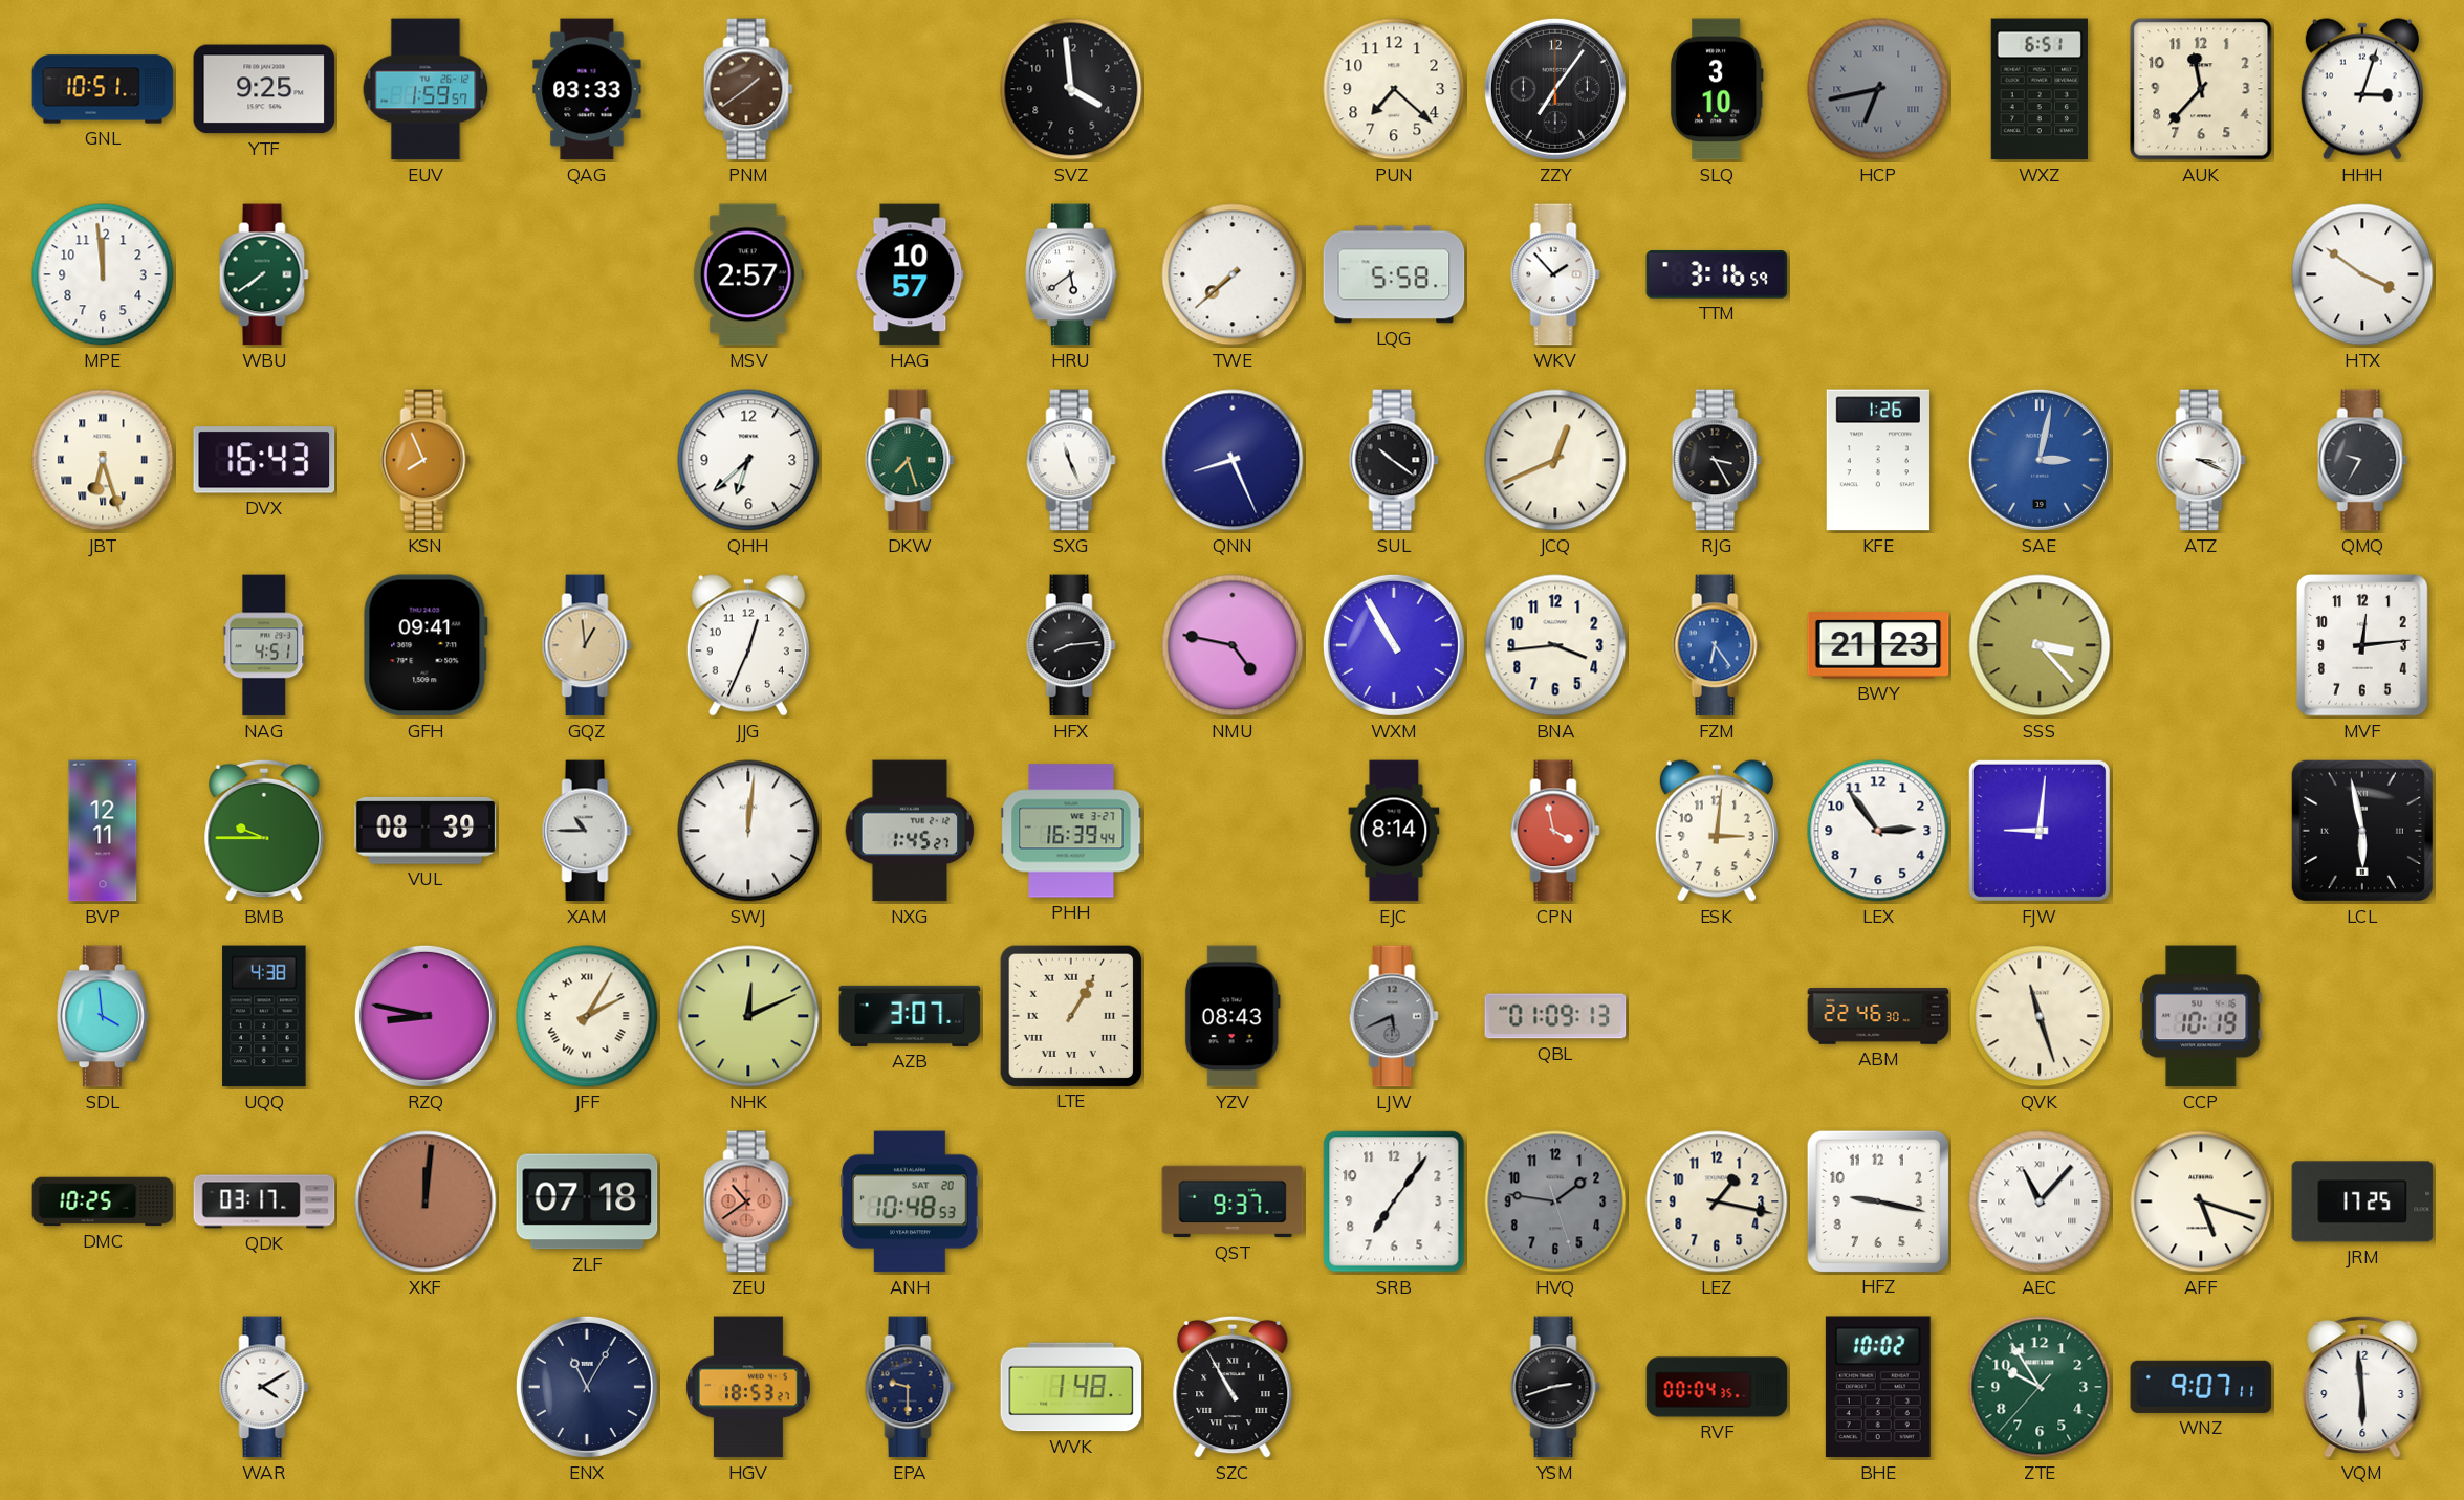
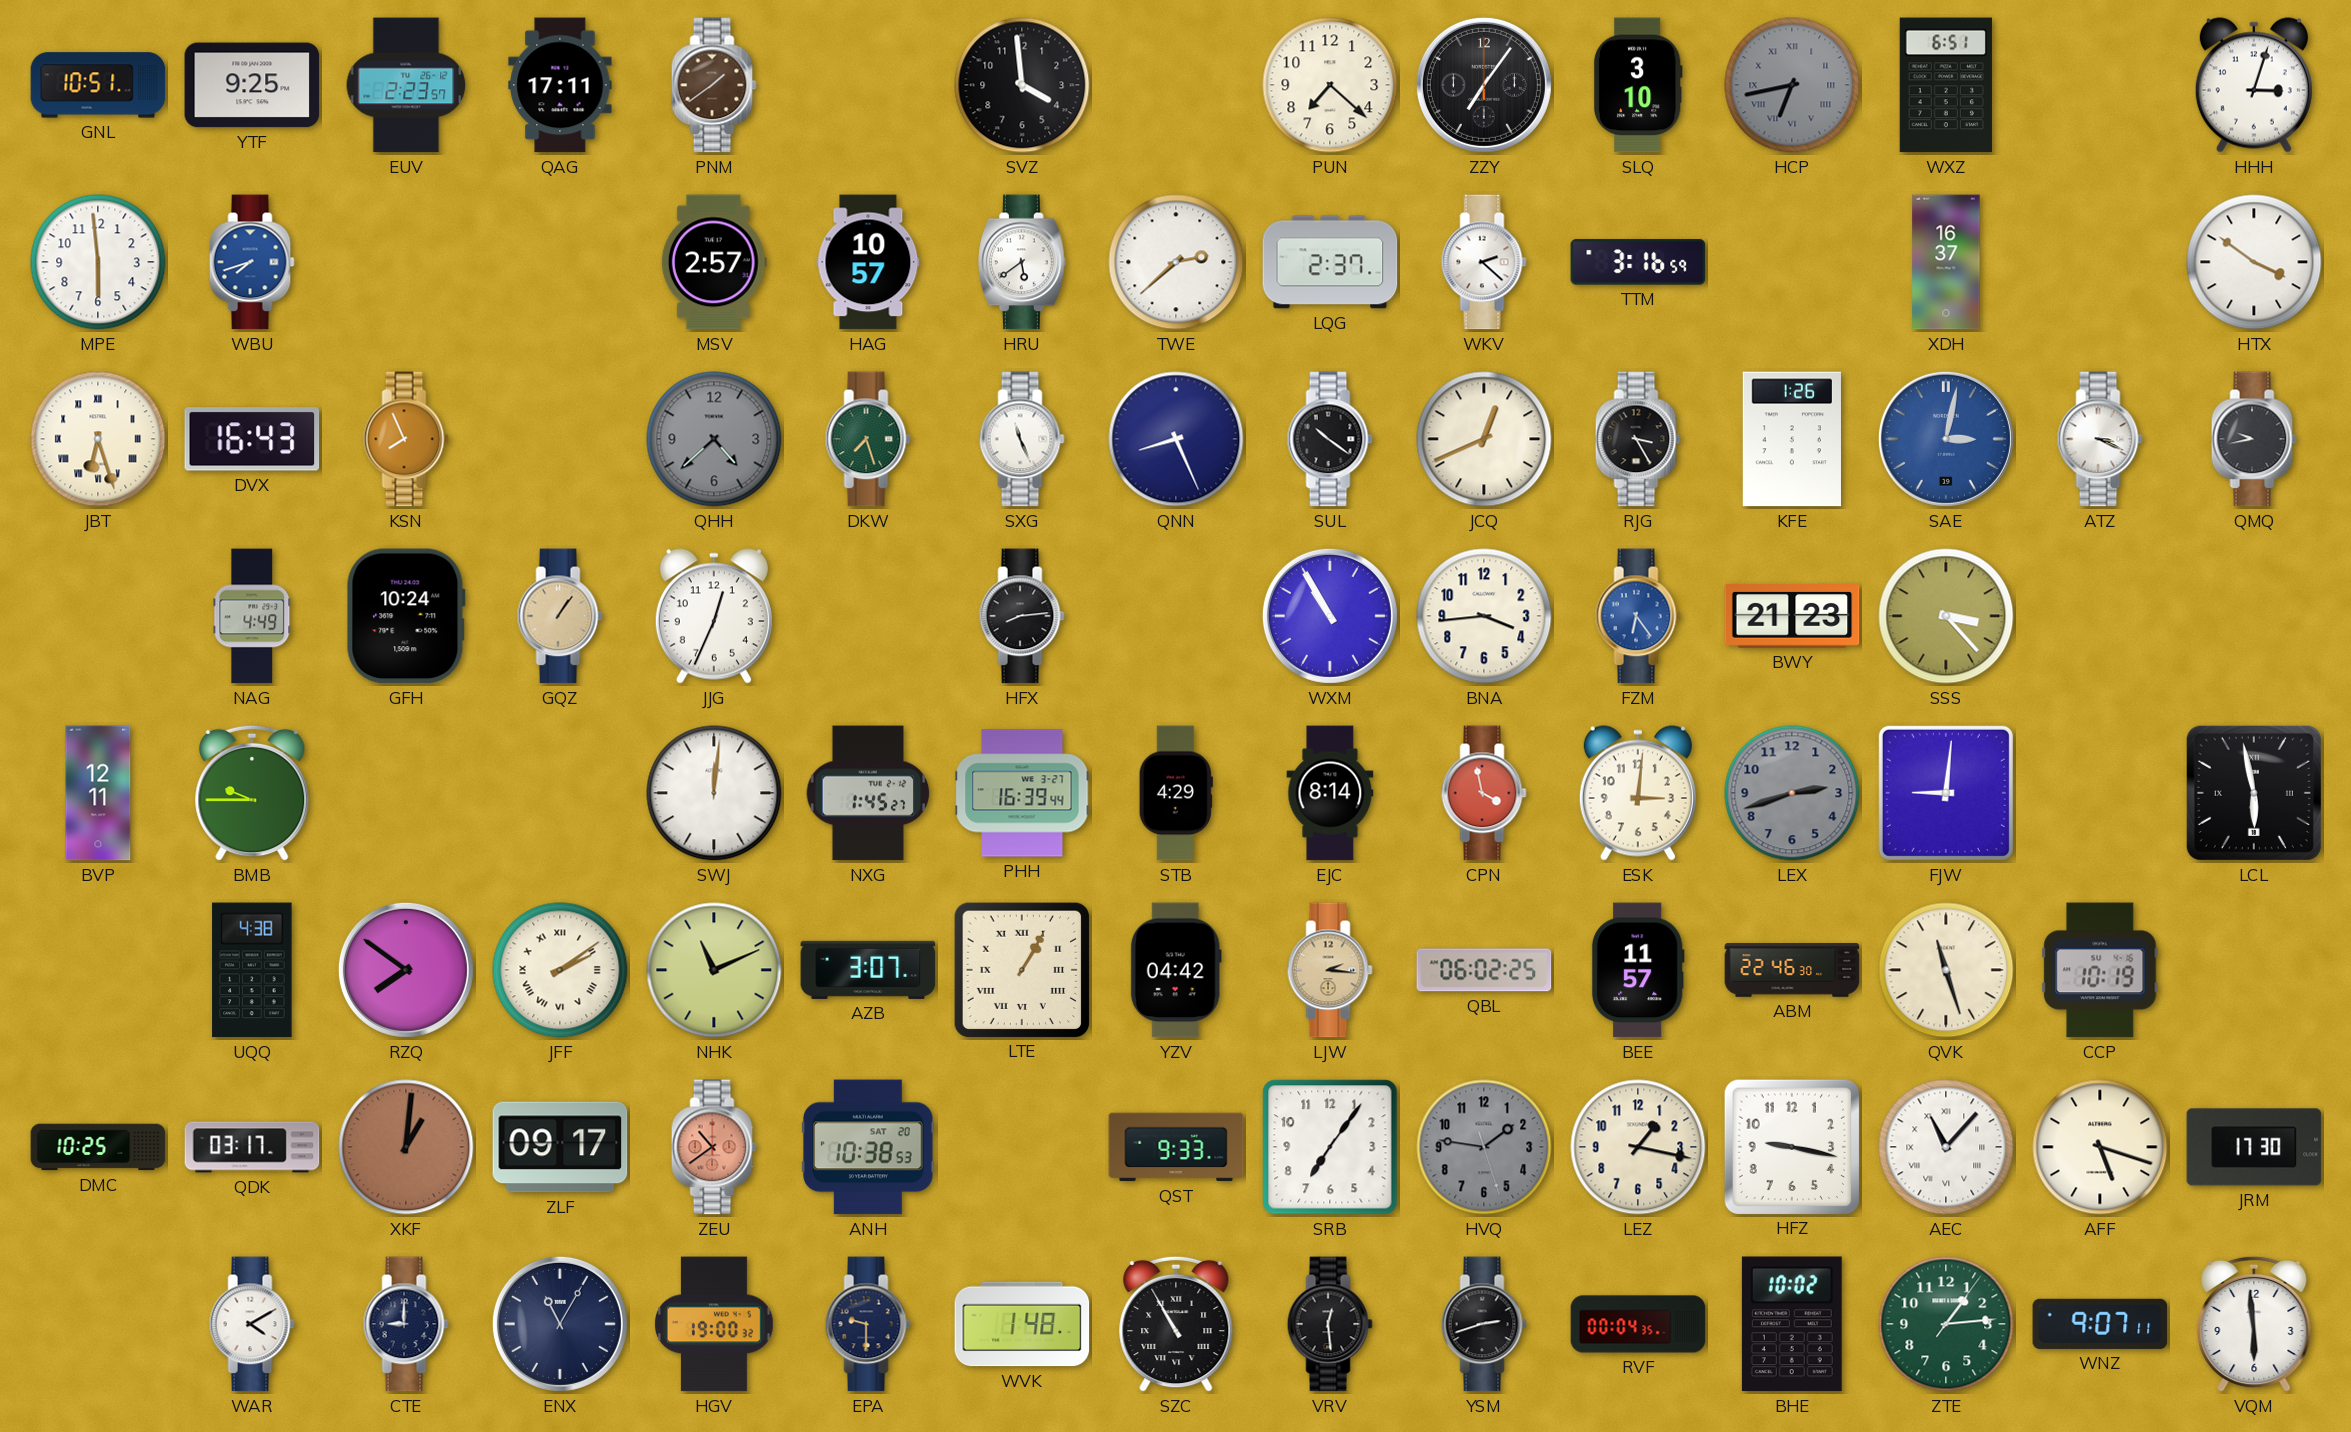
EUV: 1:59 -> 2:23
QAG: 03:33 -> 17:11
AUK: 11:37 -> none
MPE: 11:59 -> 5:59
WBU: 7:39 -> 7:42
WBU dial: green -> blue
TWE: 7:38 -> 2:38
LQG: 5:58 -> 2:37
WKV: 1:53 -> 2:22
XDH: none -> 16:37
QHH: 6:38 -> 4:38
QHH dial: white -> grey
QMQ: 9:35 -> 9:43
NAG: 4:51 -> 4:49
GFH: 09:41 -> 10:24
GQZ: 12:59 -> 1:06
NMU: 4:47 -> none
MVF: 12:14 -> none
VUL: 08:39 -> none
XAM: 10:45 -> none
STB: none -> 4:29
LEX: 2:54 -> 2:42
LEX dial: white -> grey
SDL: 3:59 -> none
RZQ: 8:47 -> 7:51
JFF: 2:05 -> 2:09
NHK: 12:11 -> 11:11
YZV: 08:43 -> 04:42
LJW: 5:41 -> 2:16
LJW dial: grey -> champagne
QBL: 01:09 -> 06:02
BEE: none -> 11:57
XKF: 12:01 -> 1:01
ZLF: 07:18 -> 09:17
ANH: 10:48 -> 10:38
QST: 9:37 -> 9:33
JRM: 17:25 -> 17:30
CTE: none -> 9:00
HGV: 18:53 -> 19:00
VRV: none -> 12:29
ZTE: 9:54 -> 1:14
